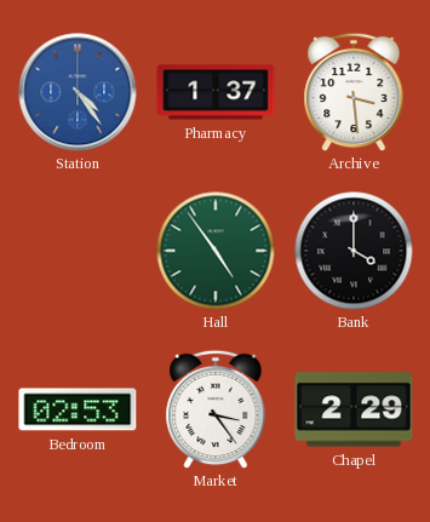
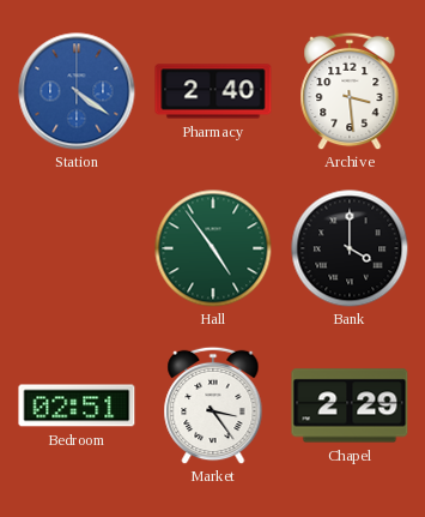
Station: 4:24 -> 4:21
Pharmacy: 1:37 -> 2:40
Bedroom: 02:53 -> 02:51
